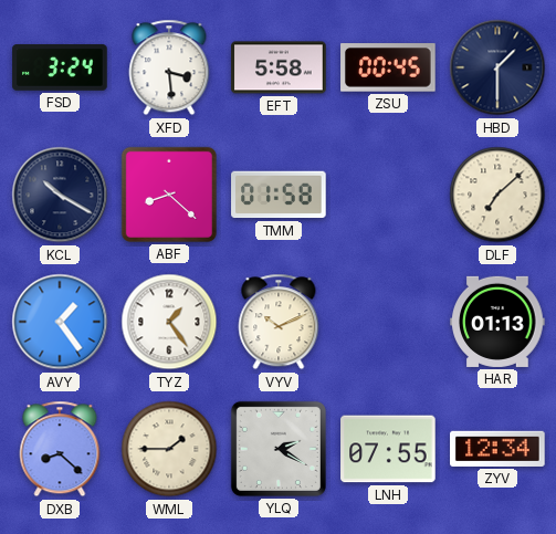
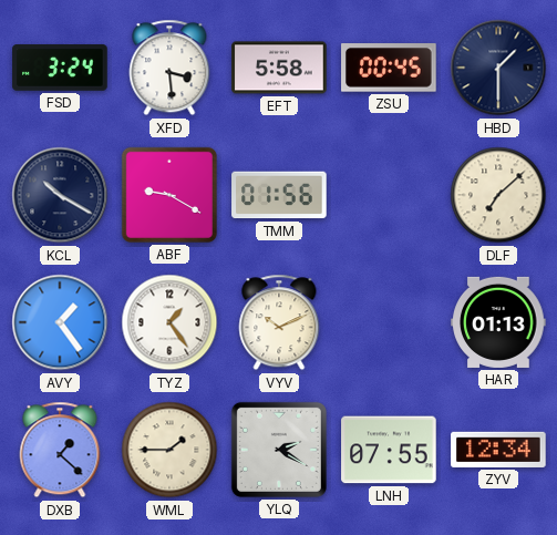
ABF: 8:22 -> 9:20
TMM: 01:58 -> 01:56
DXB: 8:22 -> 1:22
